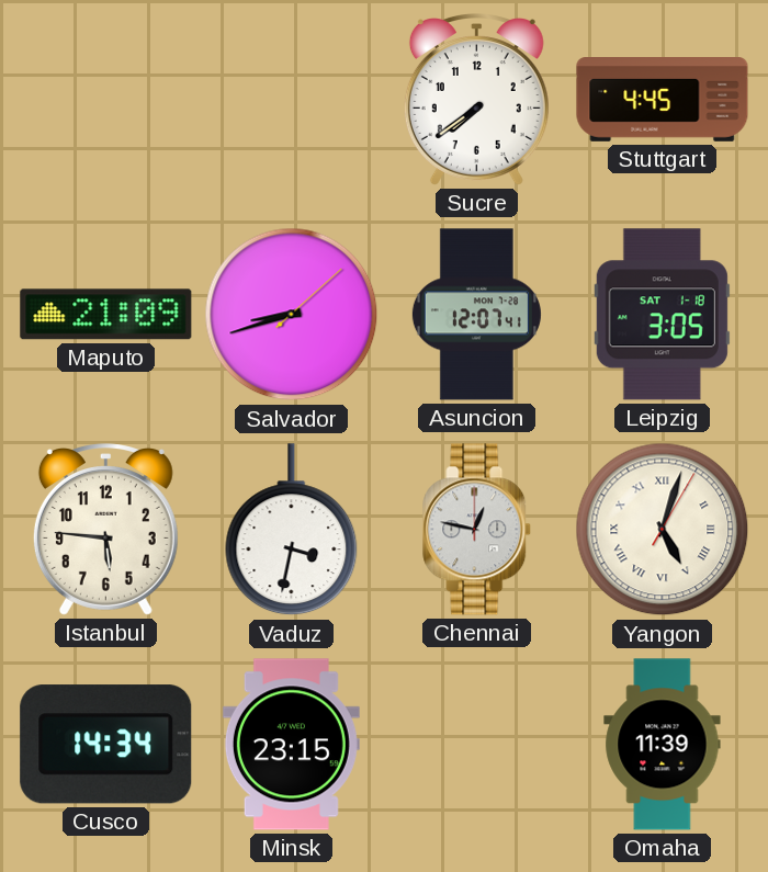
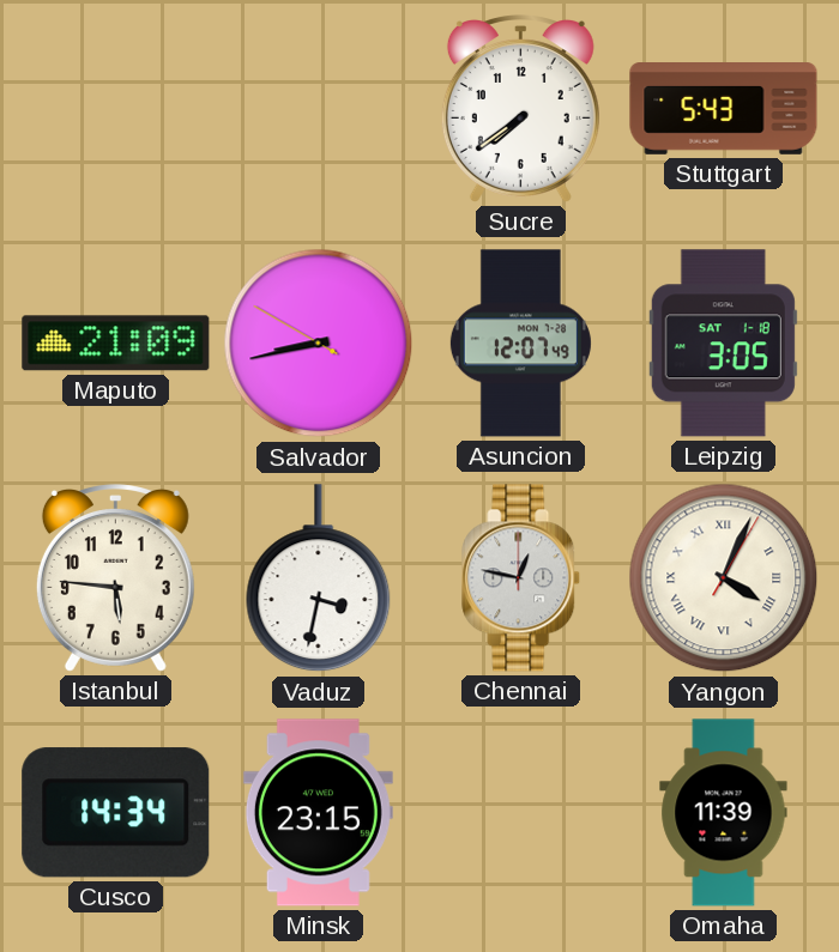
Stuttgart: 4:45 -> 5:43
Salvador: 8:42:08 -> 8:42:50
Asuncion: 12:07:41 -> 12:07:49
Yangon: 5:03 -> 4:04
